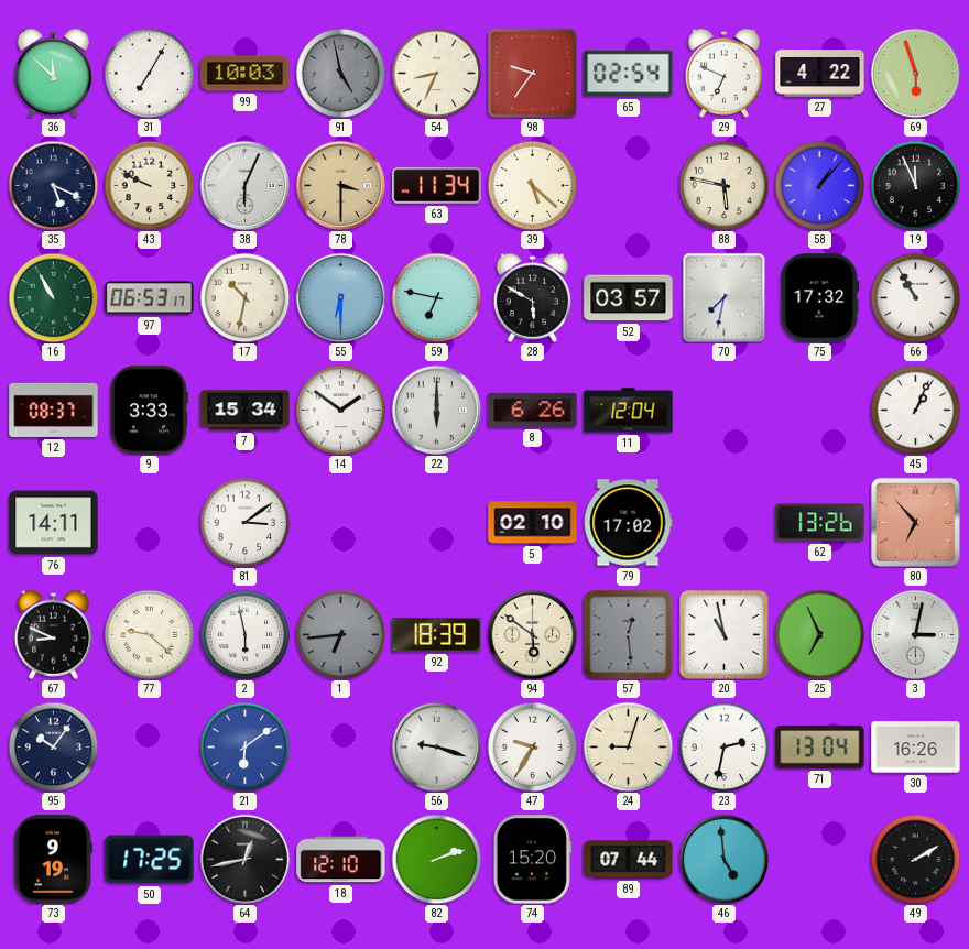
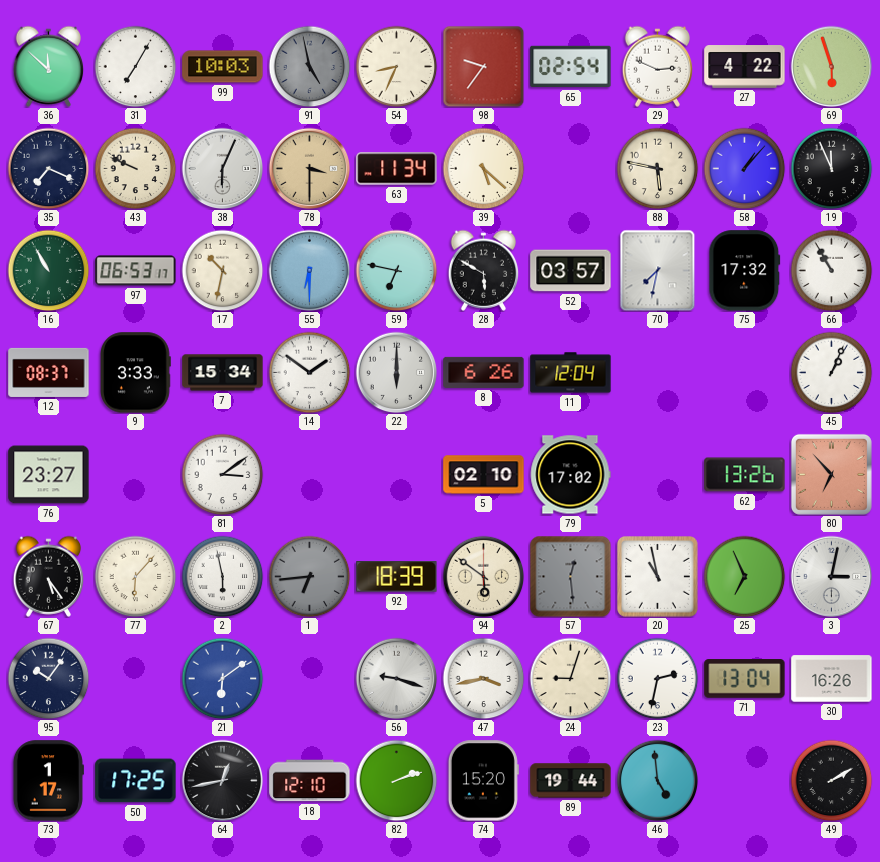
29: 6:49 -> 2:49
35: 5:19 -> 7:19
76: 14:11 -> 23:27
67: 8:49 -> 5:24
77: 9:22 -> 6:07
47: 9:35 -> 3:43
73: 9:19 -> 1:17
89: 07:44 -> 19:44
